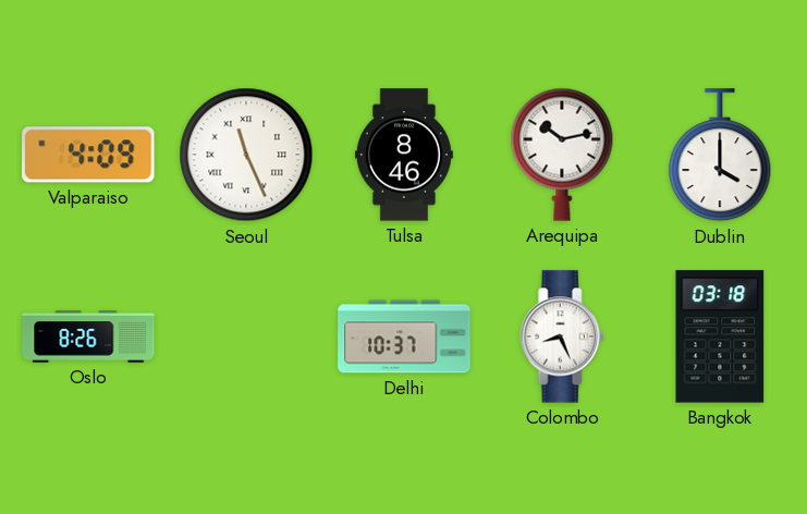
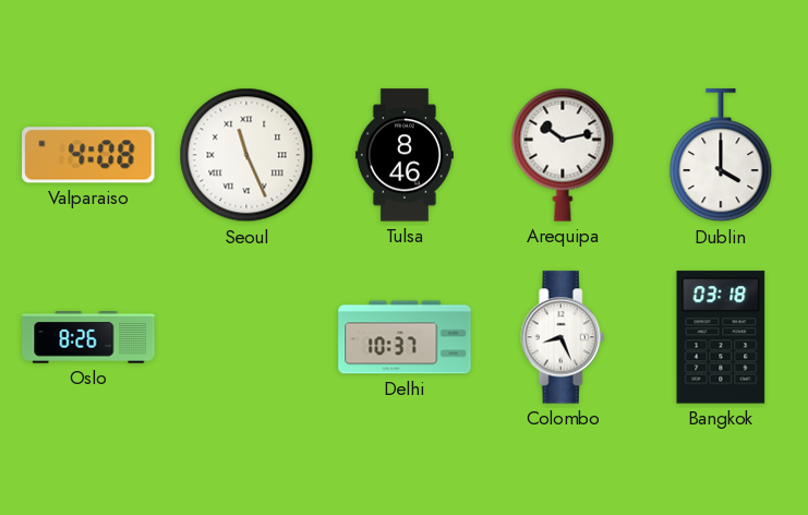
Valparaiso: 4:09 -> 4:08
